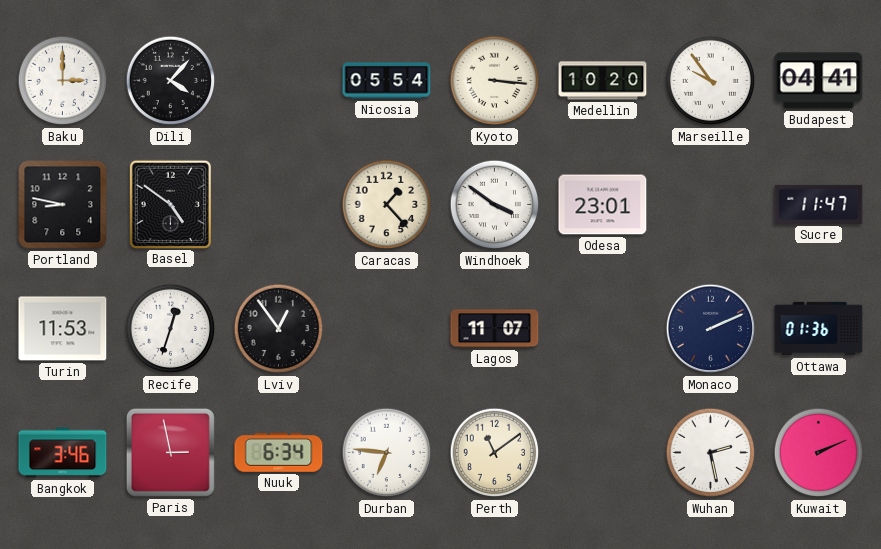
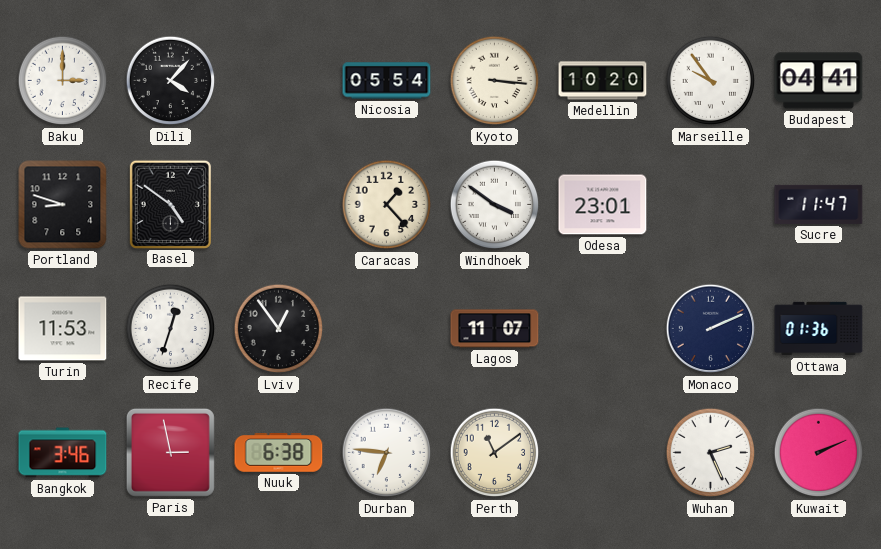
Portland: 8:47 -> 8:48
Nuuk: 6:34 -> 6:38
Wuhan: 2:28 -> 2:26
